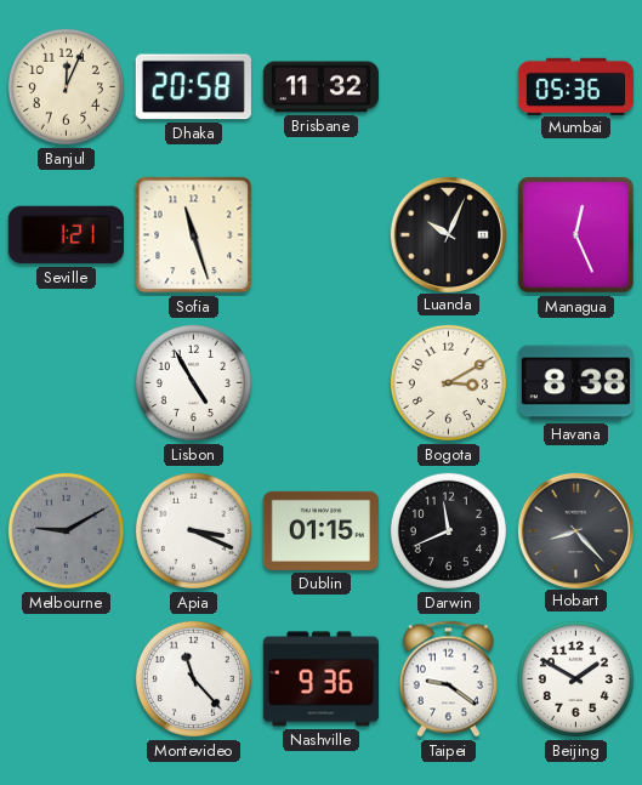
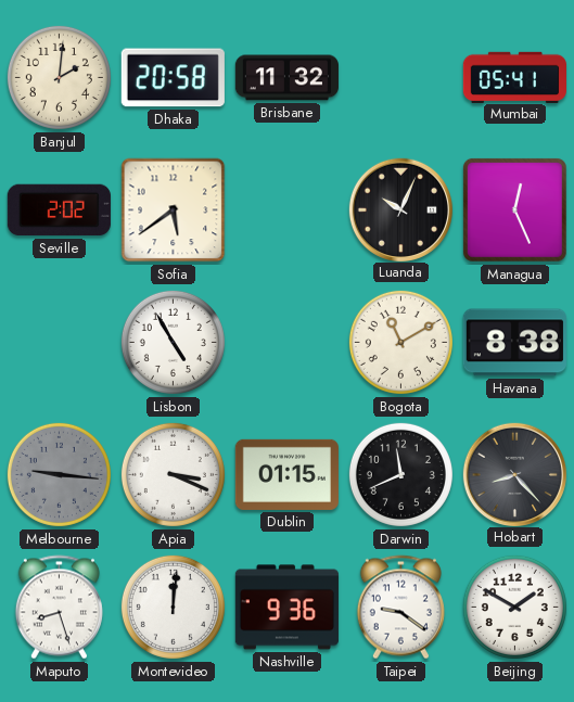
Banjul: 12:04 -> 2:01
Mumbai: 05:36 -> 05:41
Seville: 1:21 -> 2:02
Sofia: 11:27 -> 5:39
Bogota: 3:10 -> 11:10
Melbourne: 9:10 -> 9:16
Maputo: none -> 8:27
Montevideo: 11:23 -> 12:01
